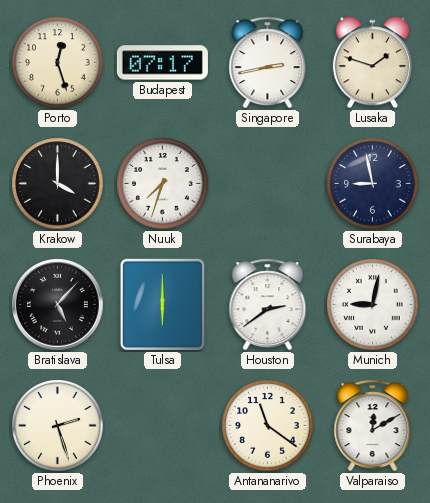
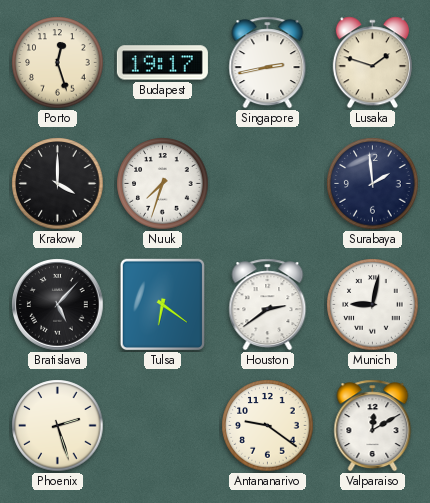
Budapest: 07:17 -> 19:17
Surabaya: 8:58 -> 1:59
Tulsa: 6:00 -> 6:21
Antananarivo: 11:21 -> 9:21
